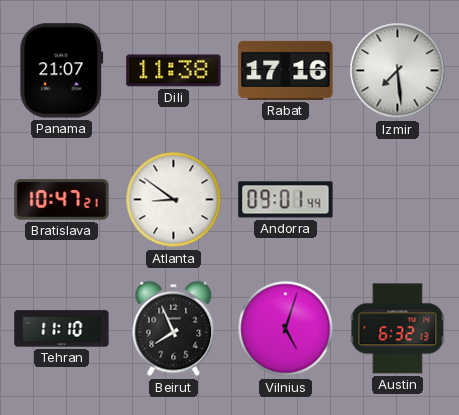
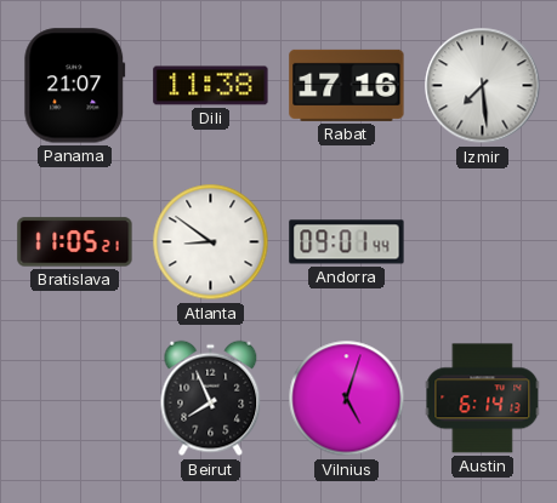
Bratislava: 10:47 -> 11:05
Tehran: 11:10 -> none
Austin: 6:32 -> 6:14
